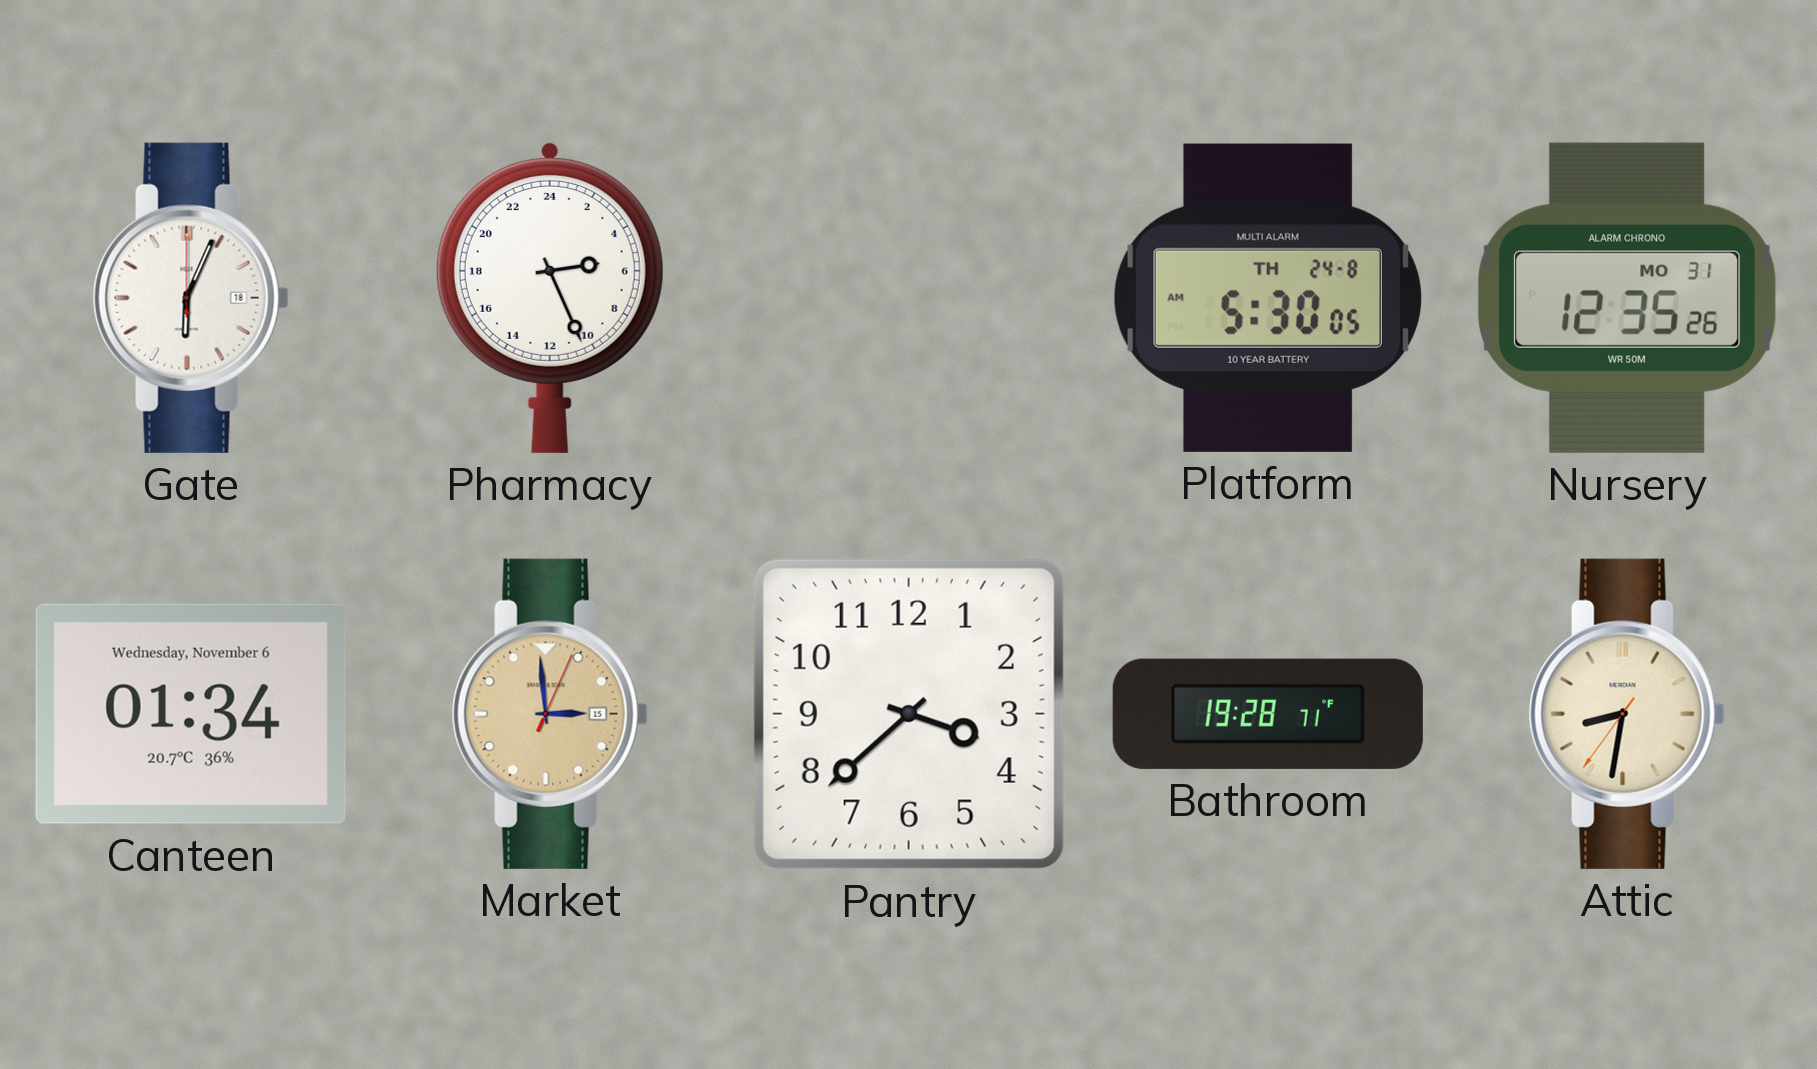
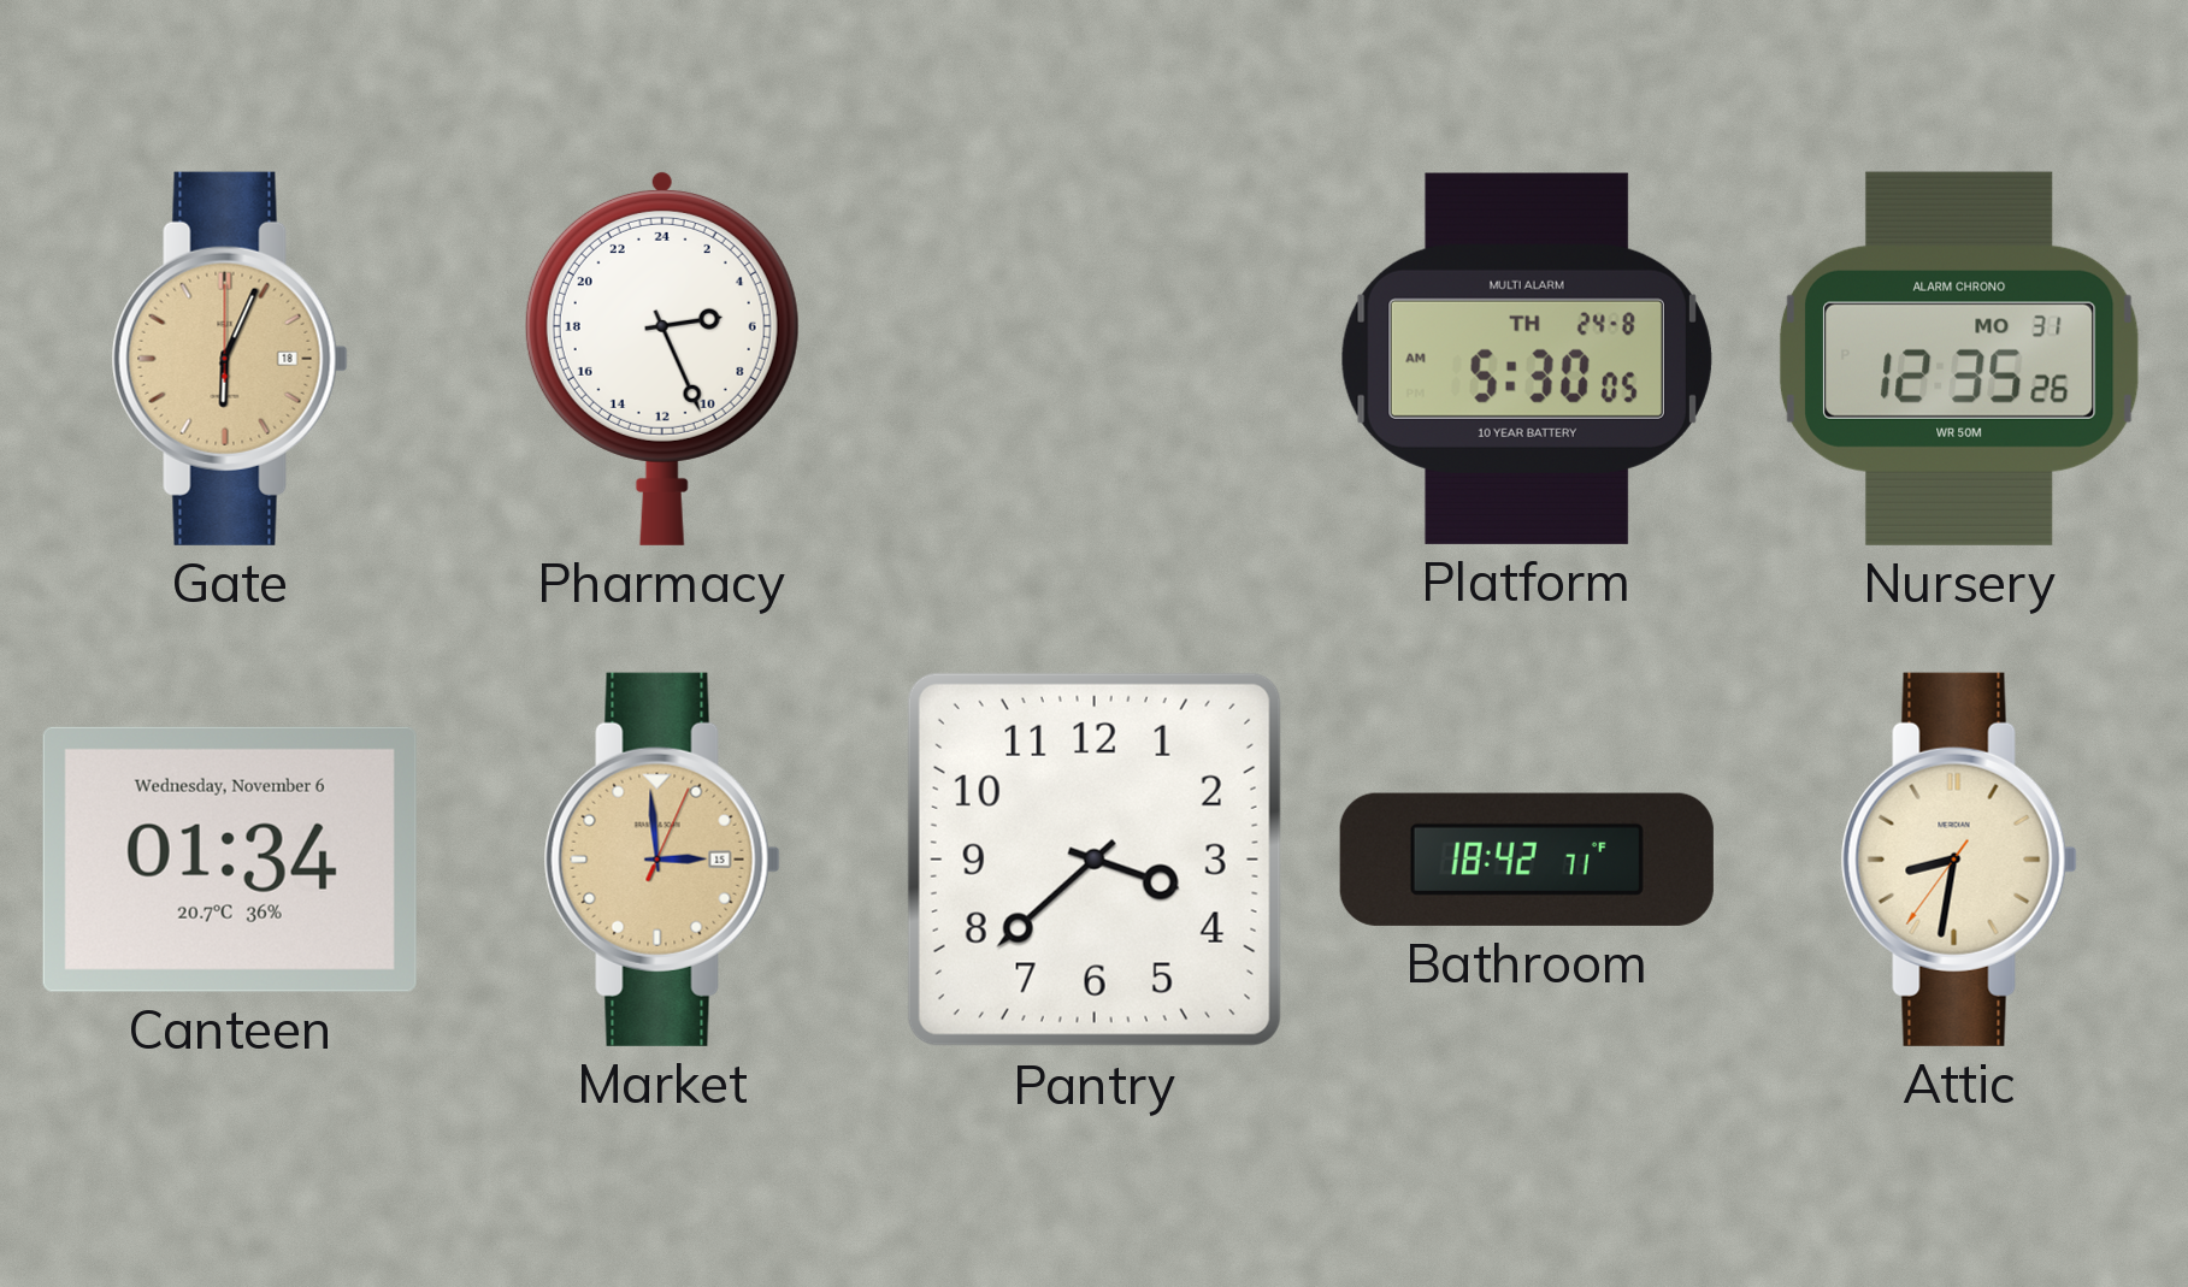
Gate dial: white -> champagne
Bathroom: 19:28 -> 18:42
